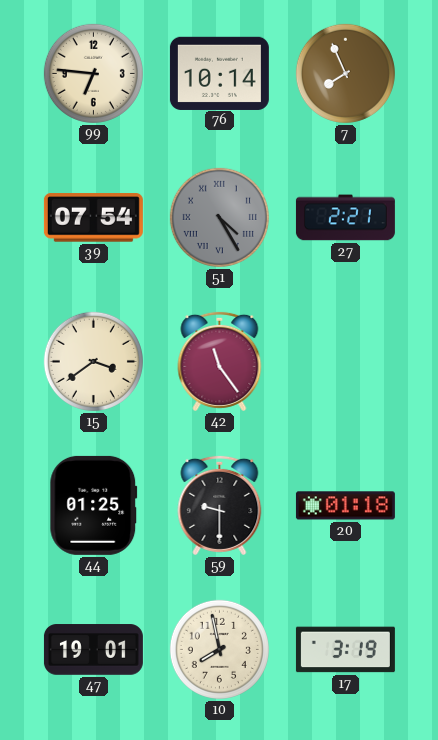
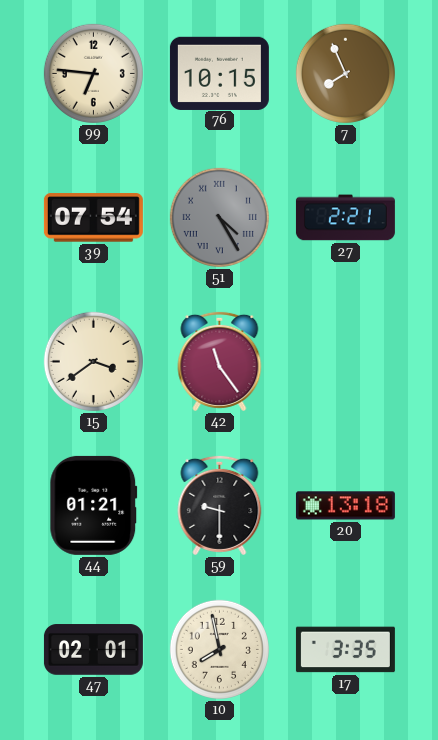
76: 10:14 -> 10:15
44: 01:25 -> 01:21
20: 01:18 -> 13:18
47: 19:01 -> 02:01
17: 3:19 -> 3:35
